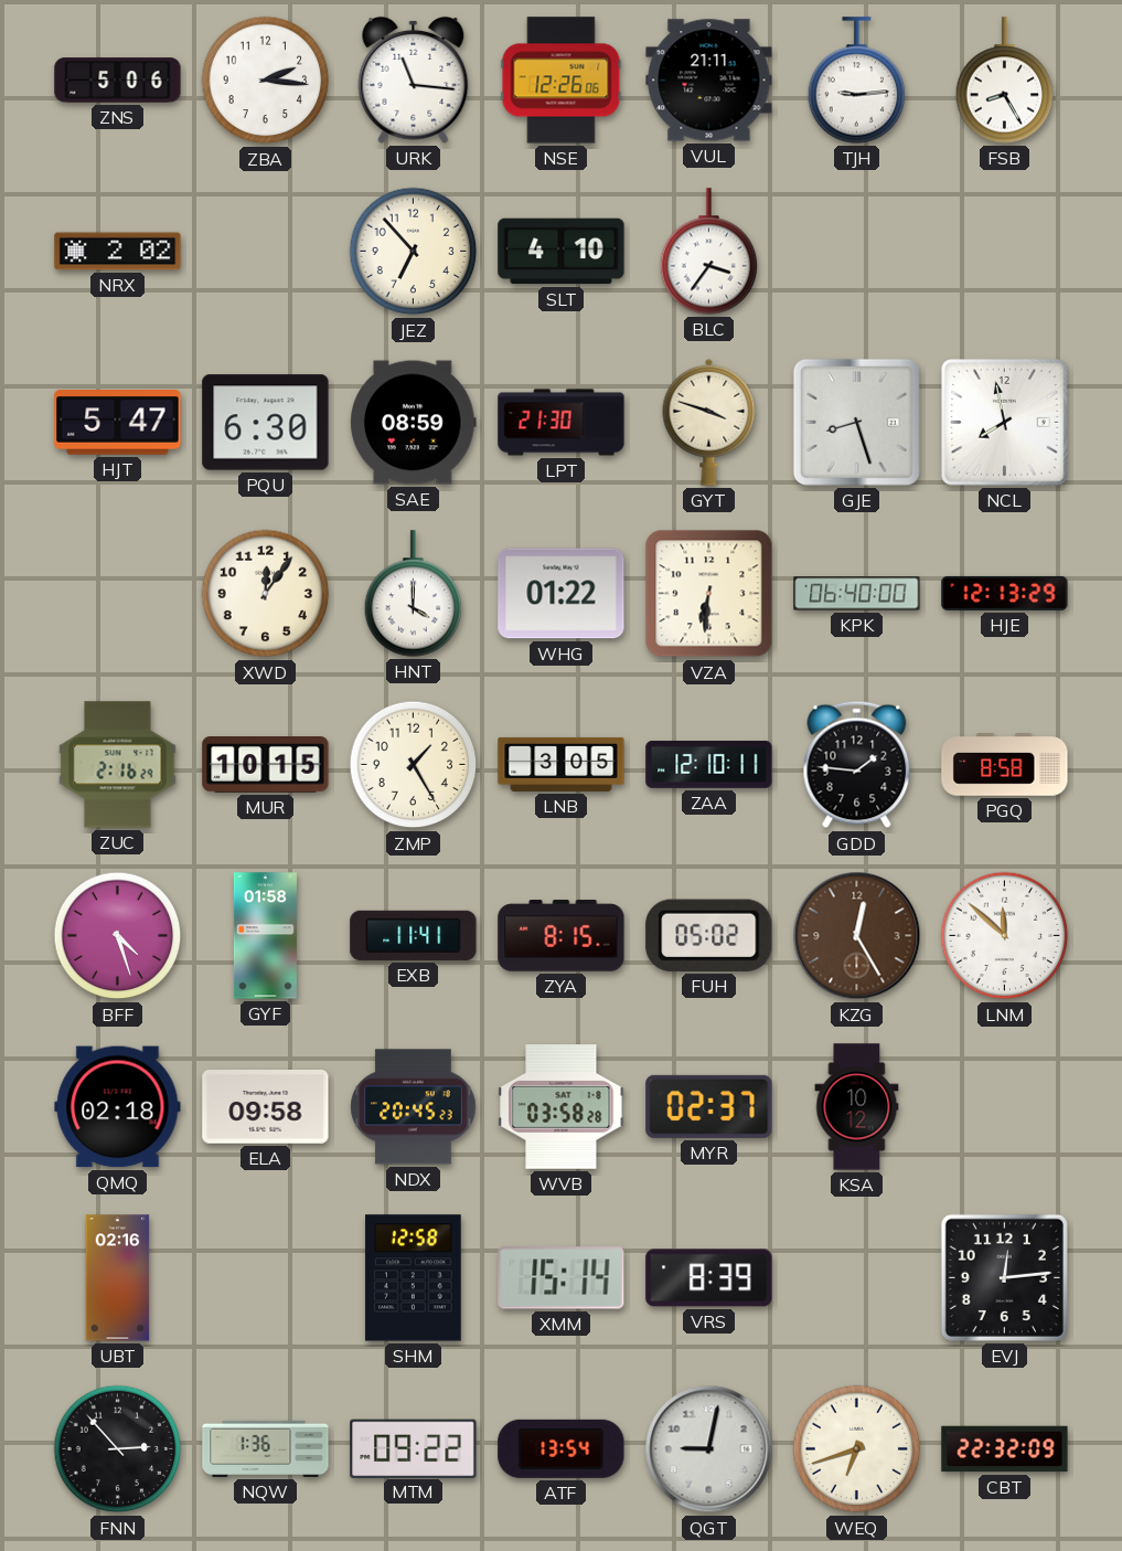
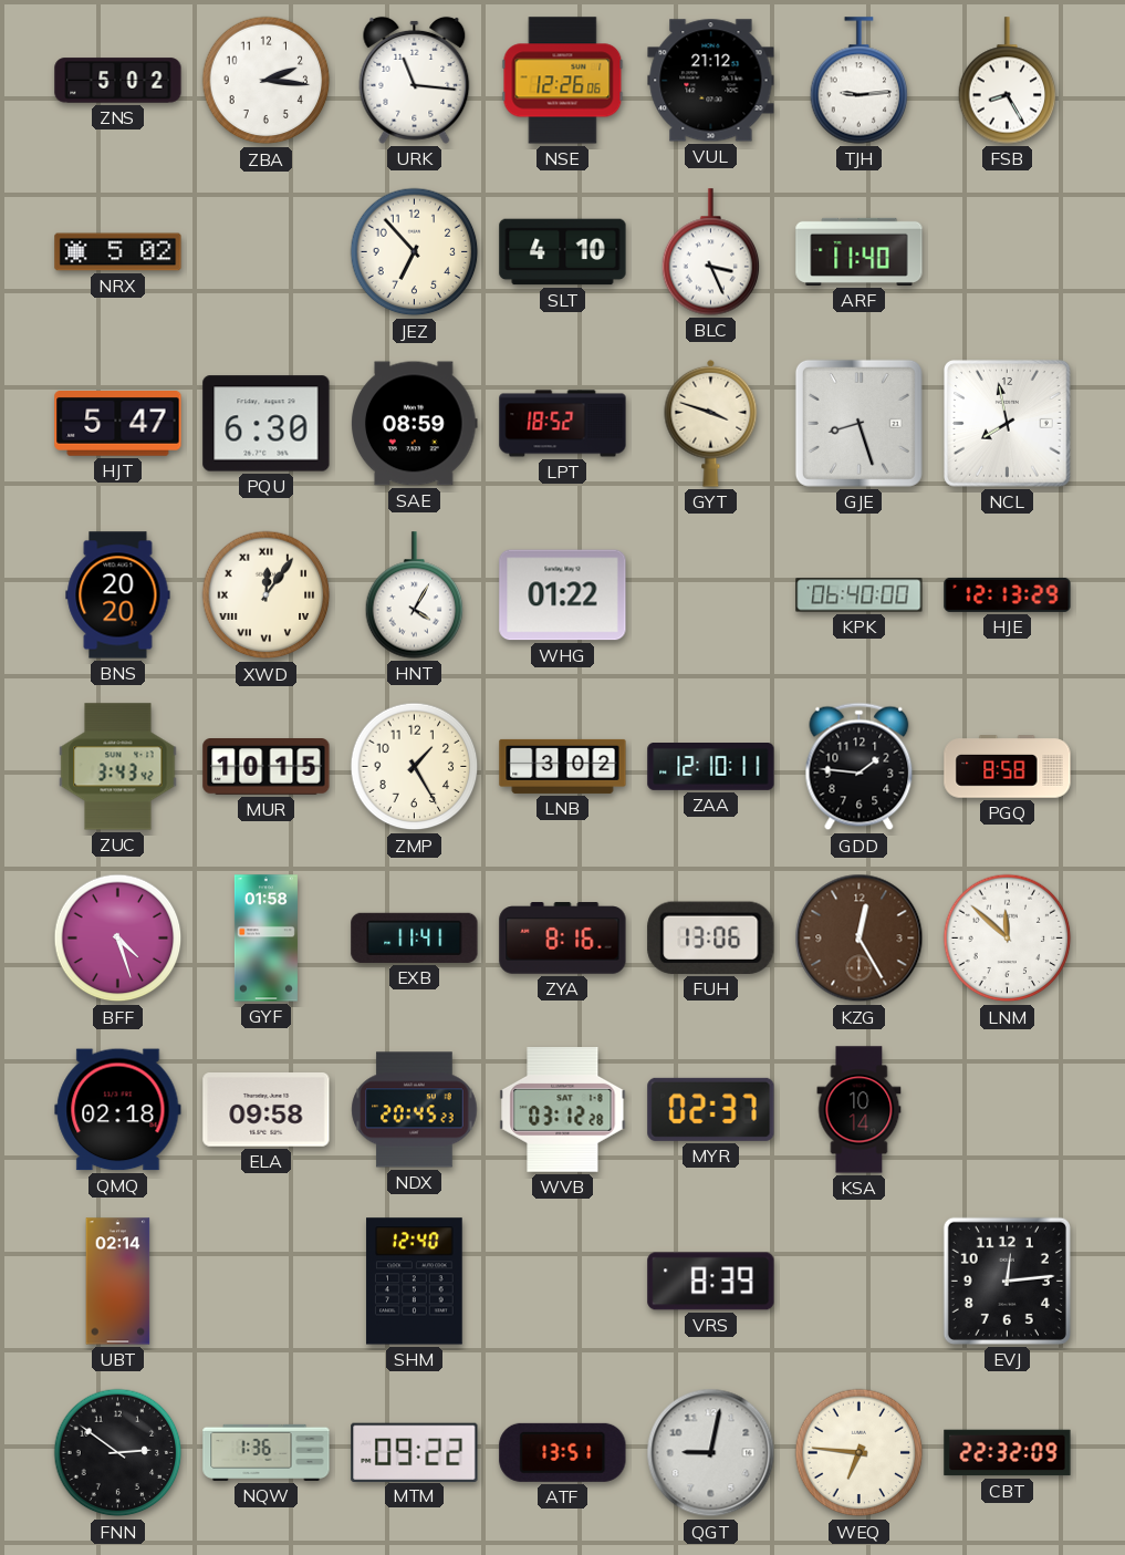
ZNS: 5:06 -> 5:02
VUL: 21:11 -> 21:12
NRX: 2:02 -> 5:02
BLC: 3:36 -> 3:26
ARF: none -> 11:40
LPT: 21:30 -> 18:52
BNS: none -> 20:20
XWD numerals: Arabic -> Roman
HNT: 4:00 -> 4:05
VZA: 6:31 -> none
ZUC: 2:16 -> 3:43
LNB: 3:05 -> 3:02
ZYA: 8:15 -> 8:16
FUH: 05:02 -> 13:06
WVB: 03:58 -> 03:12
KSA: 10:12 -> 10:14
UBT: 02:16 -> 02:14
SHM: 12:58 -> 12:40
XMM: 15:14 -> none
FNN: 2:53 -> 2:51
ATF: 13:54 -> 13:51
WEQ: 6:42 -> 6:46
